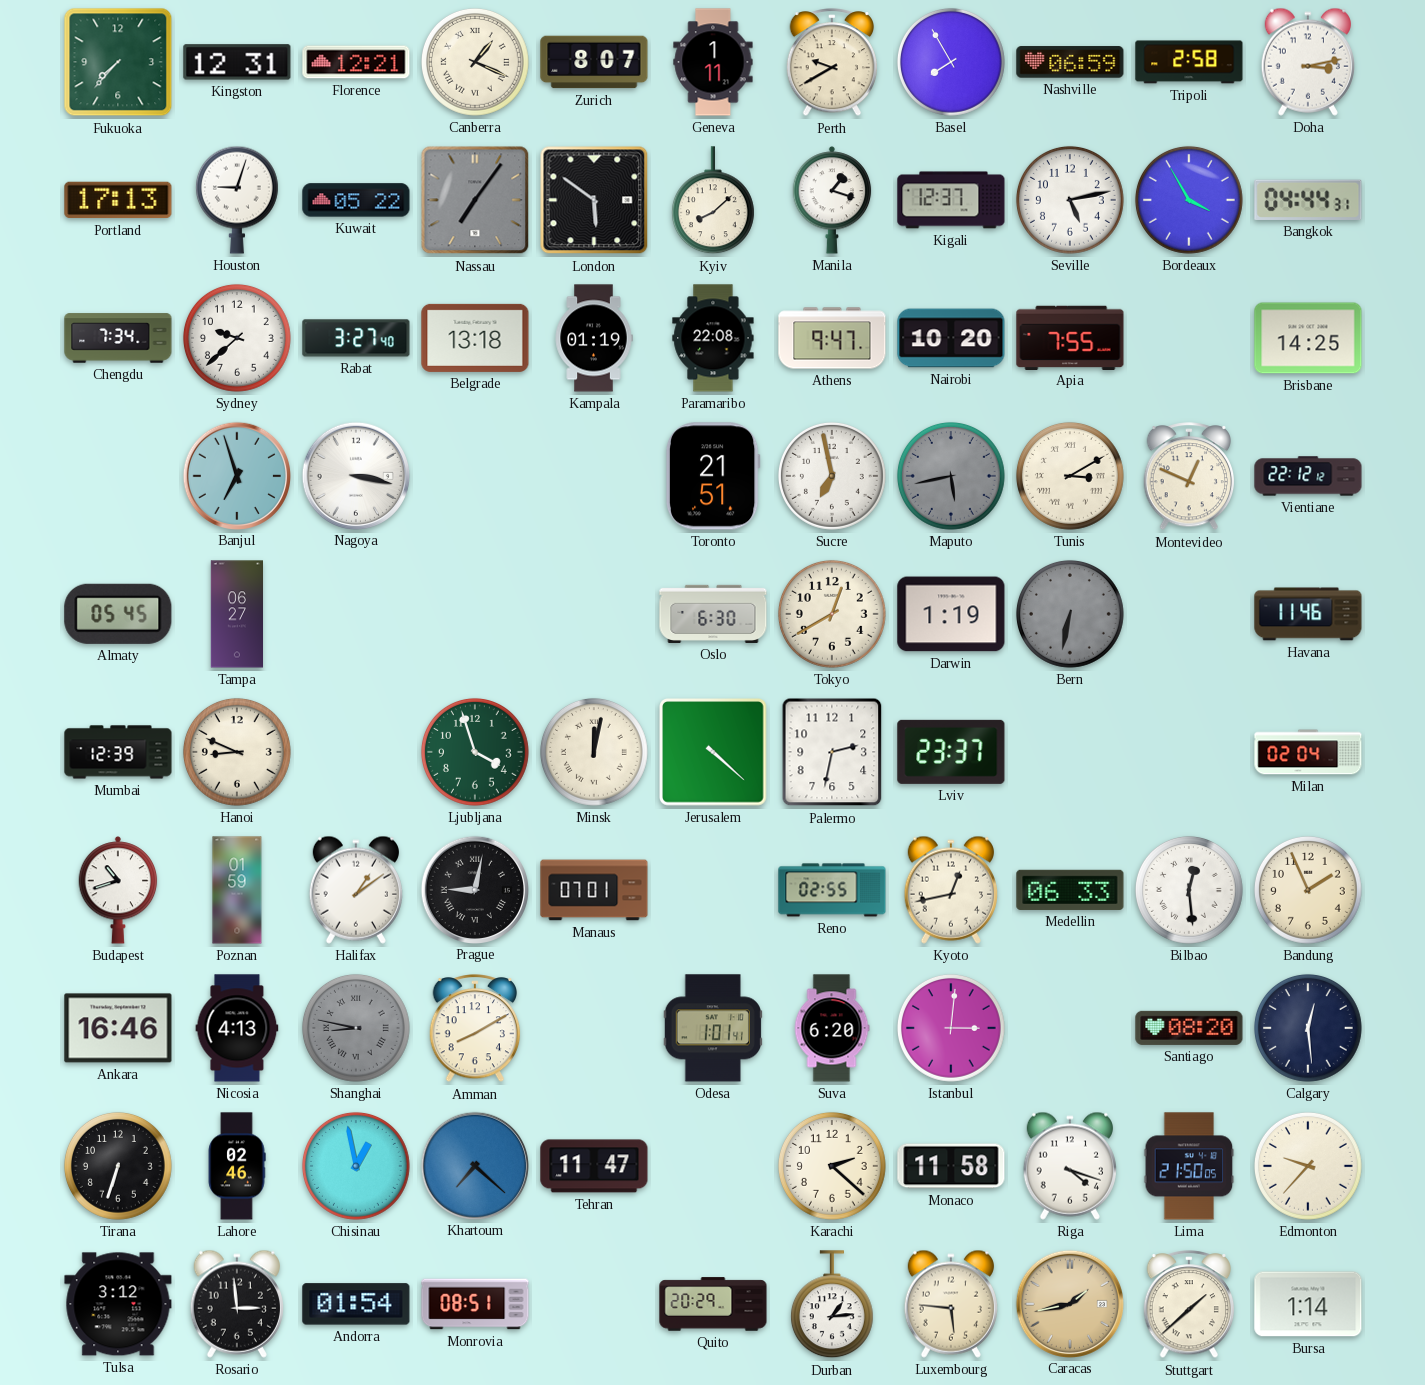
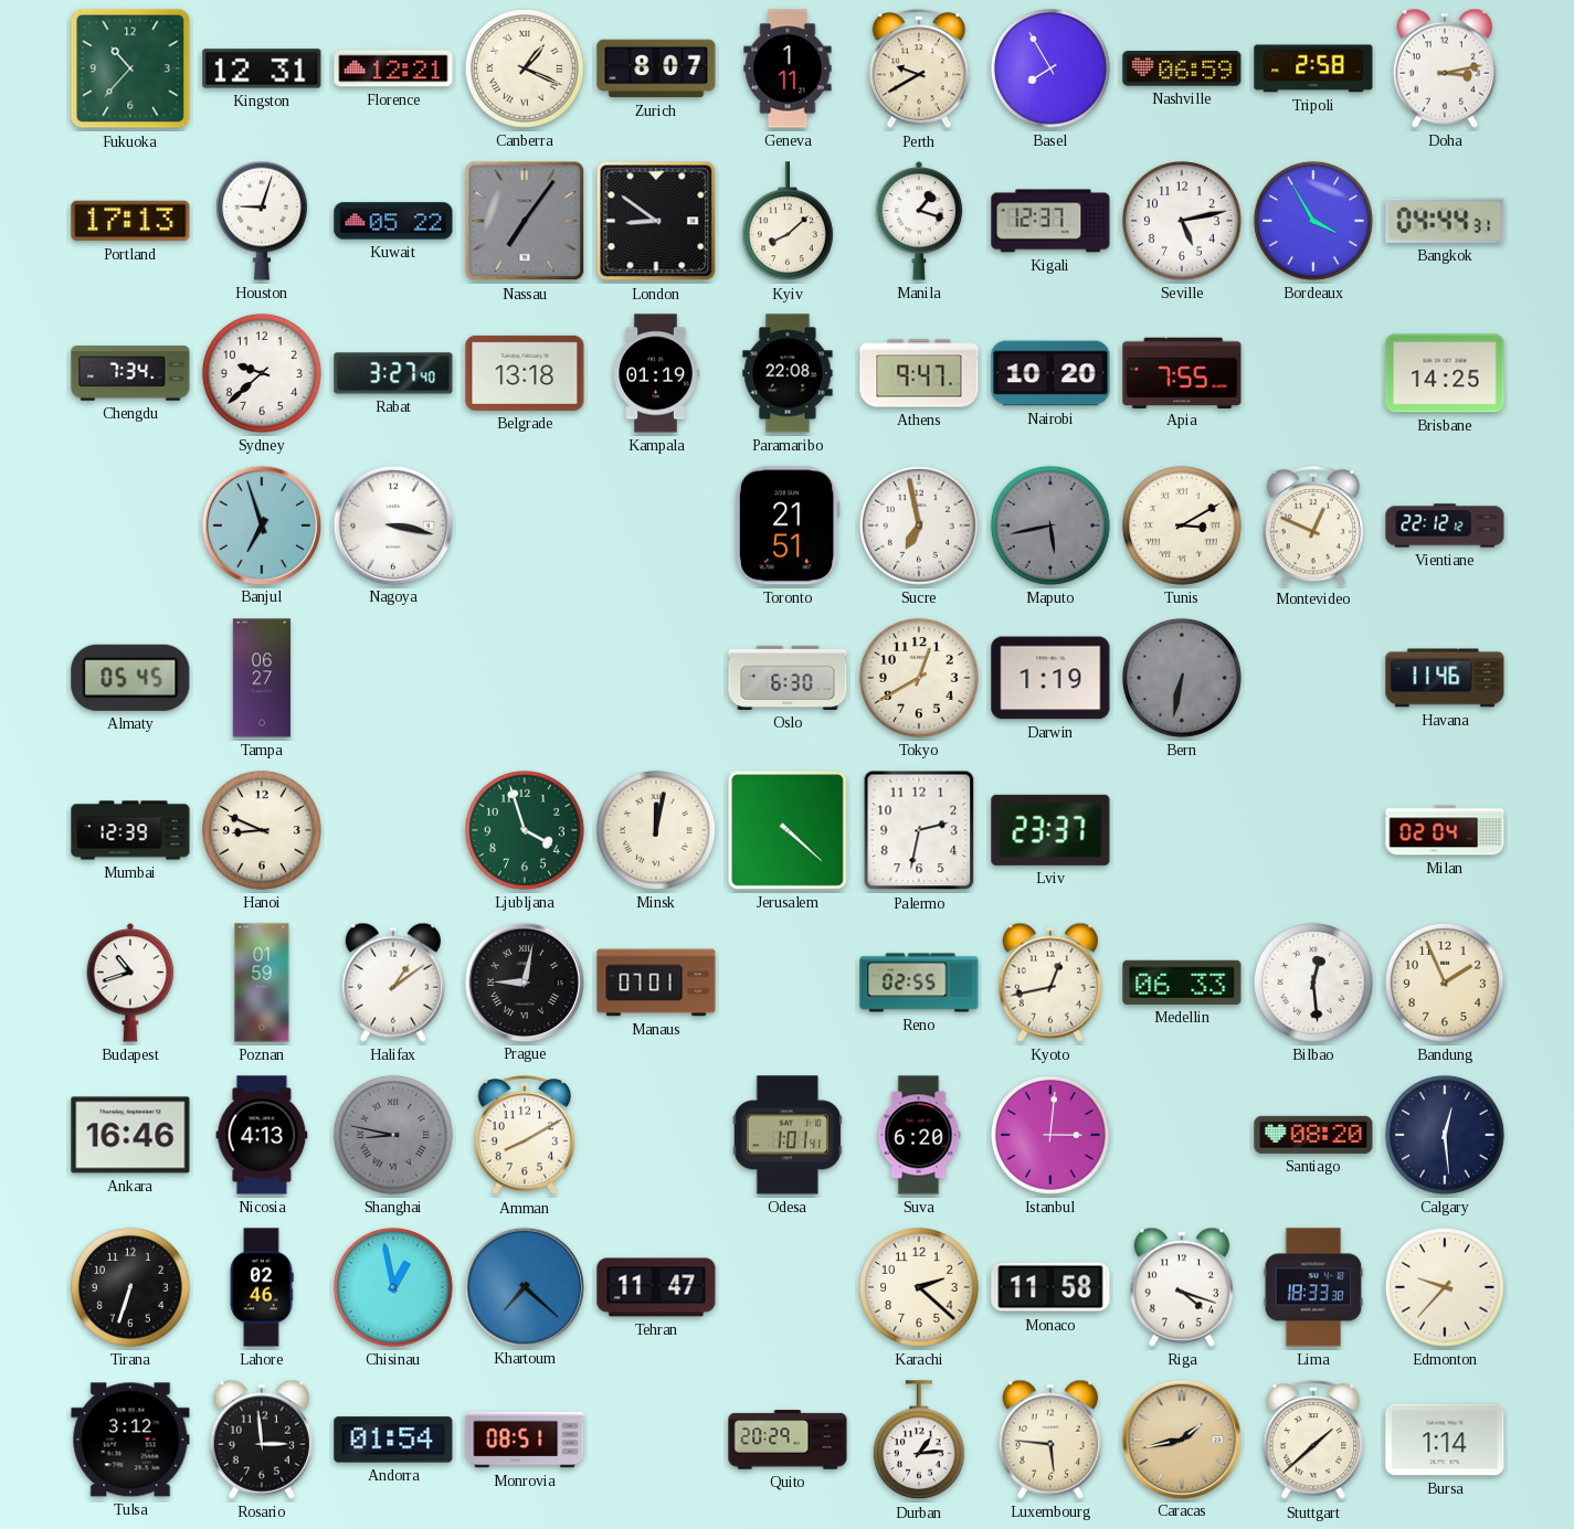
Fukuoka: 7:37 -> 10:37
London: 5:51 -> 8:51
Lima: 21:50 -> 18:33
